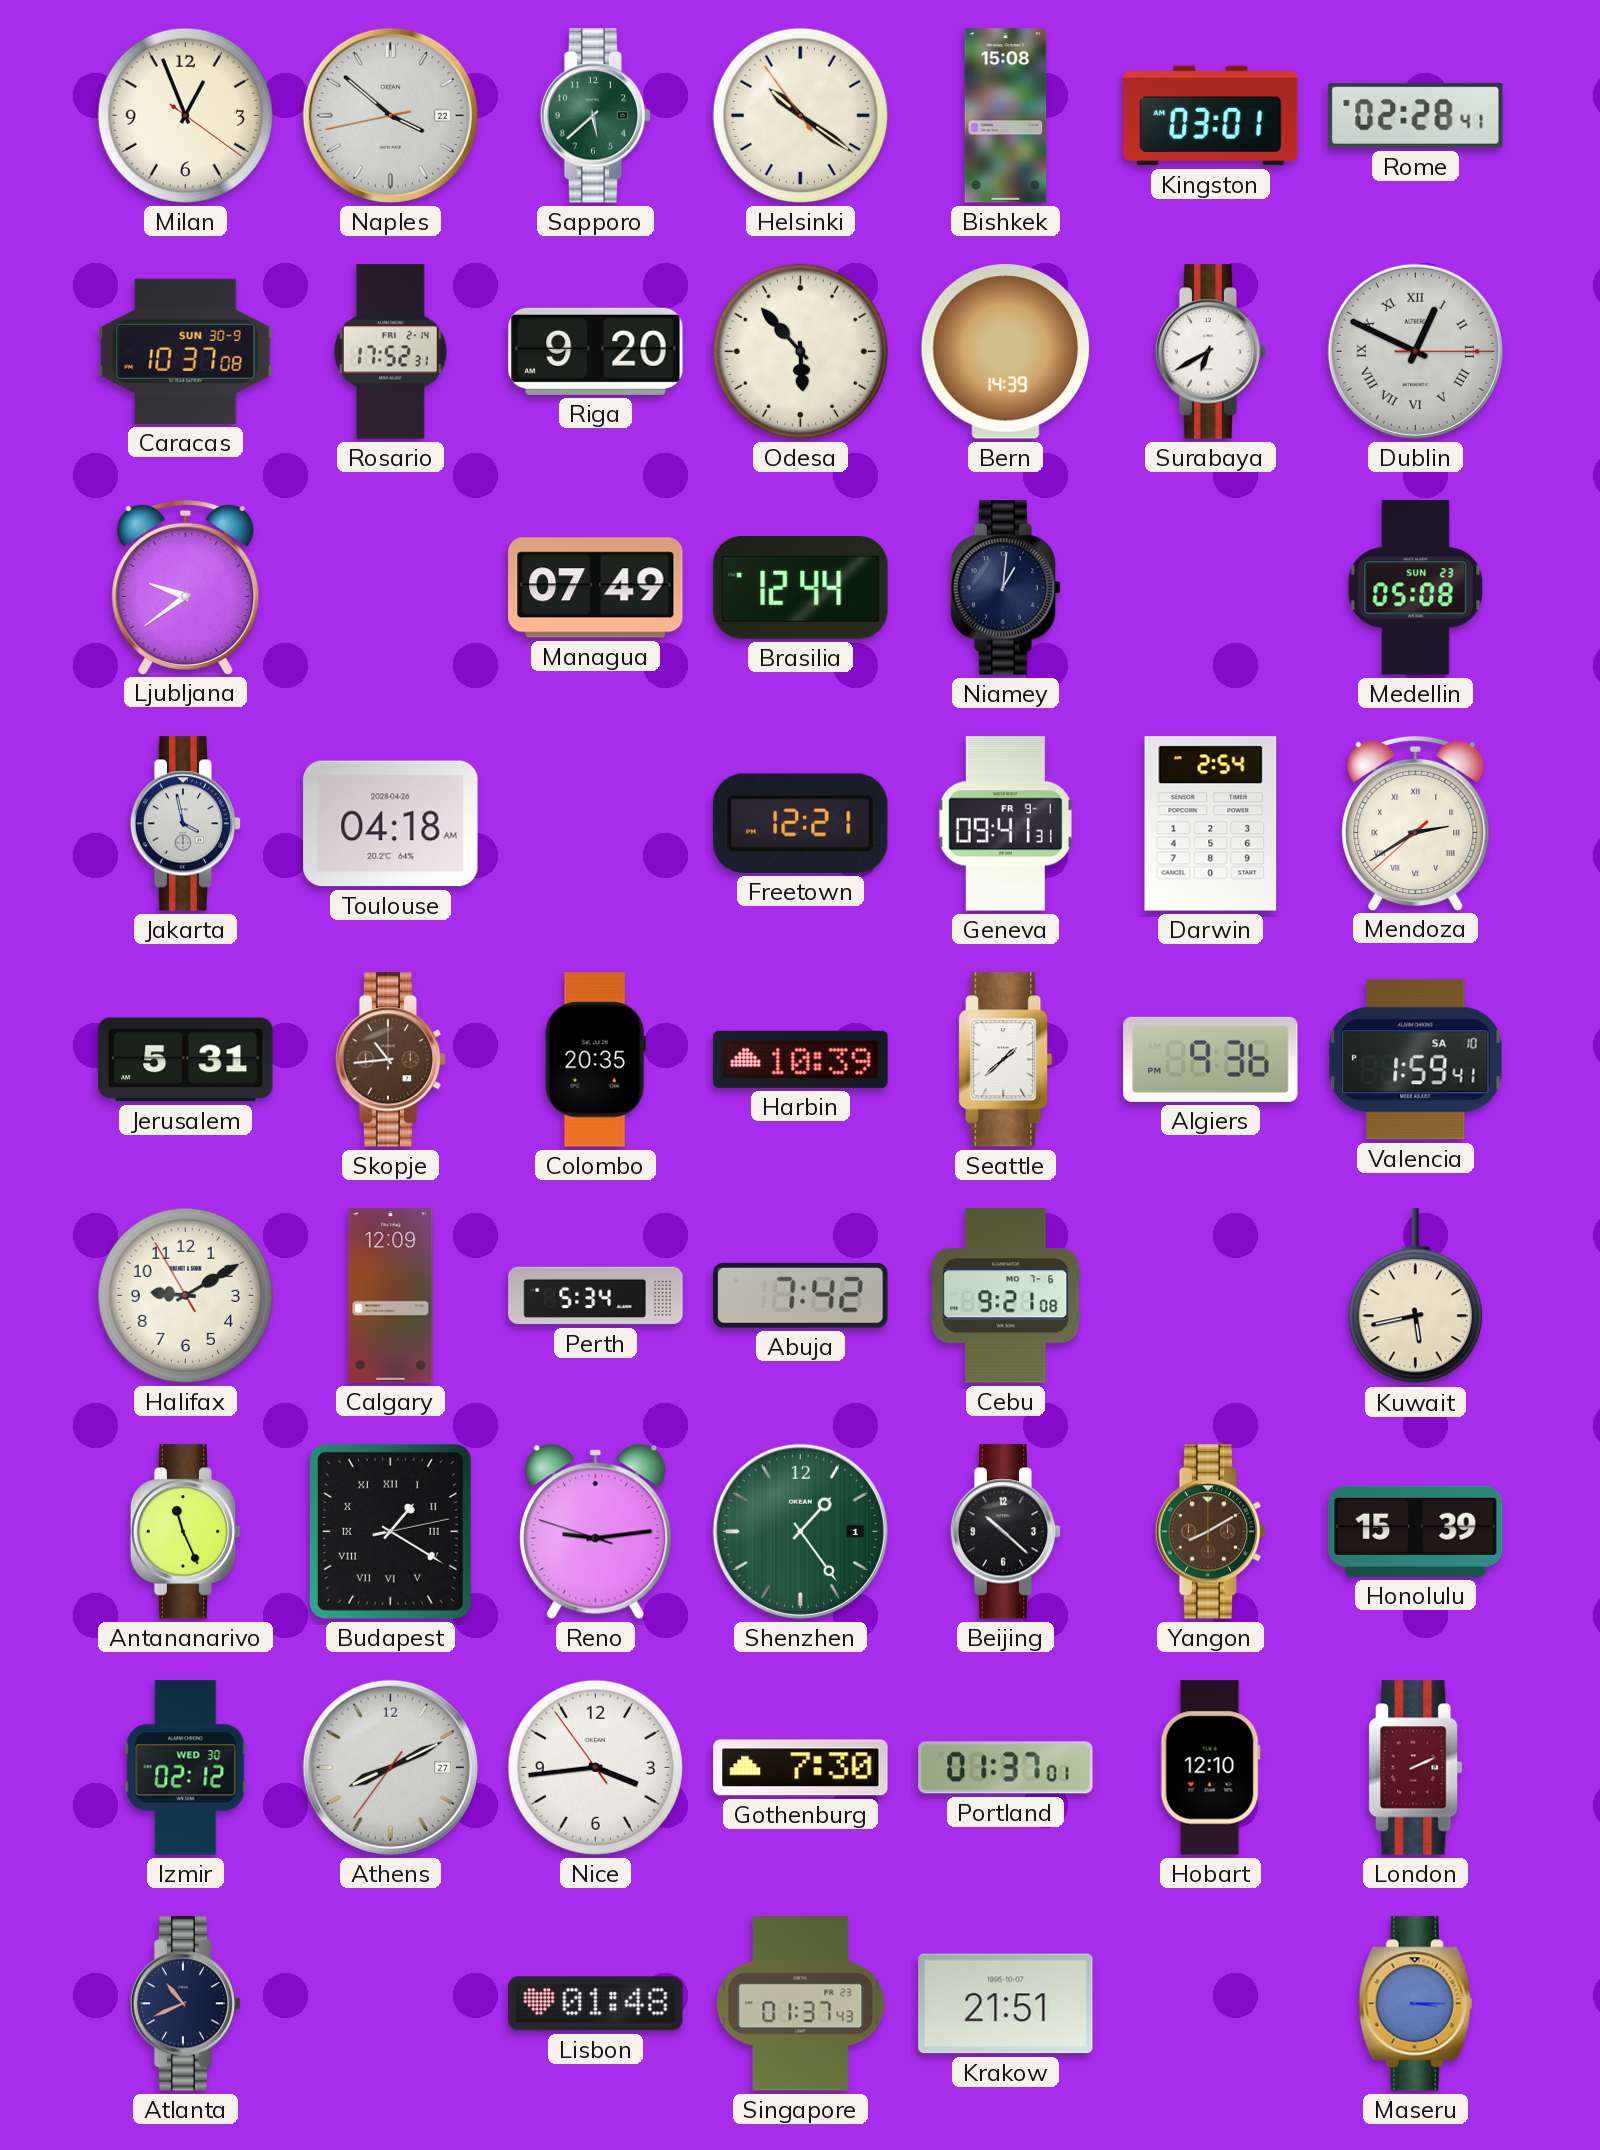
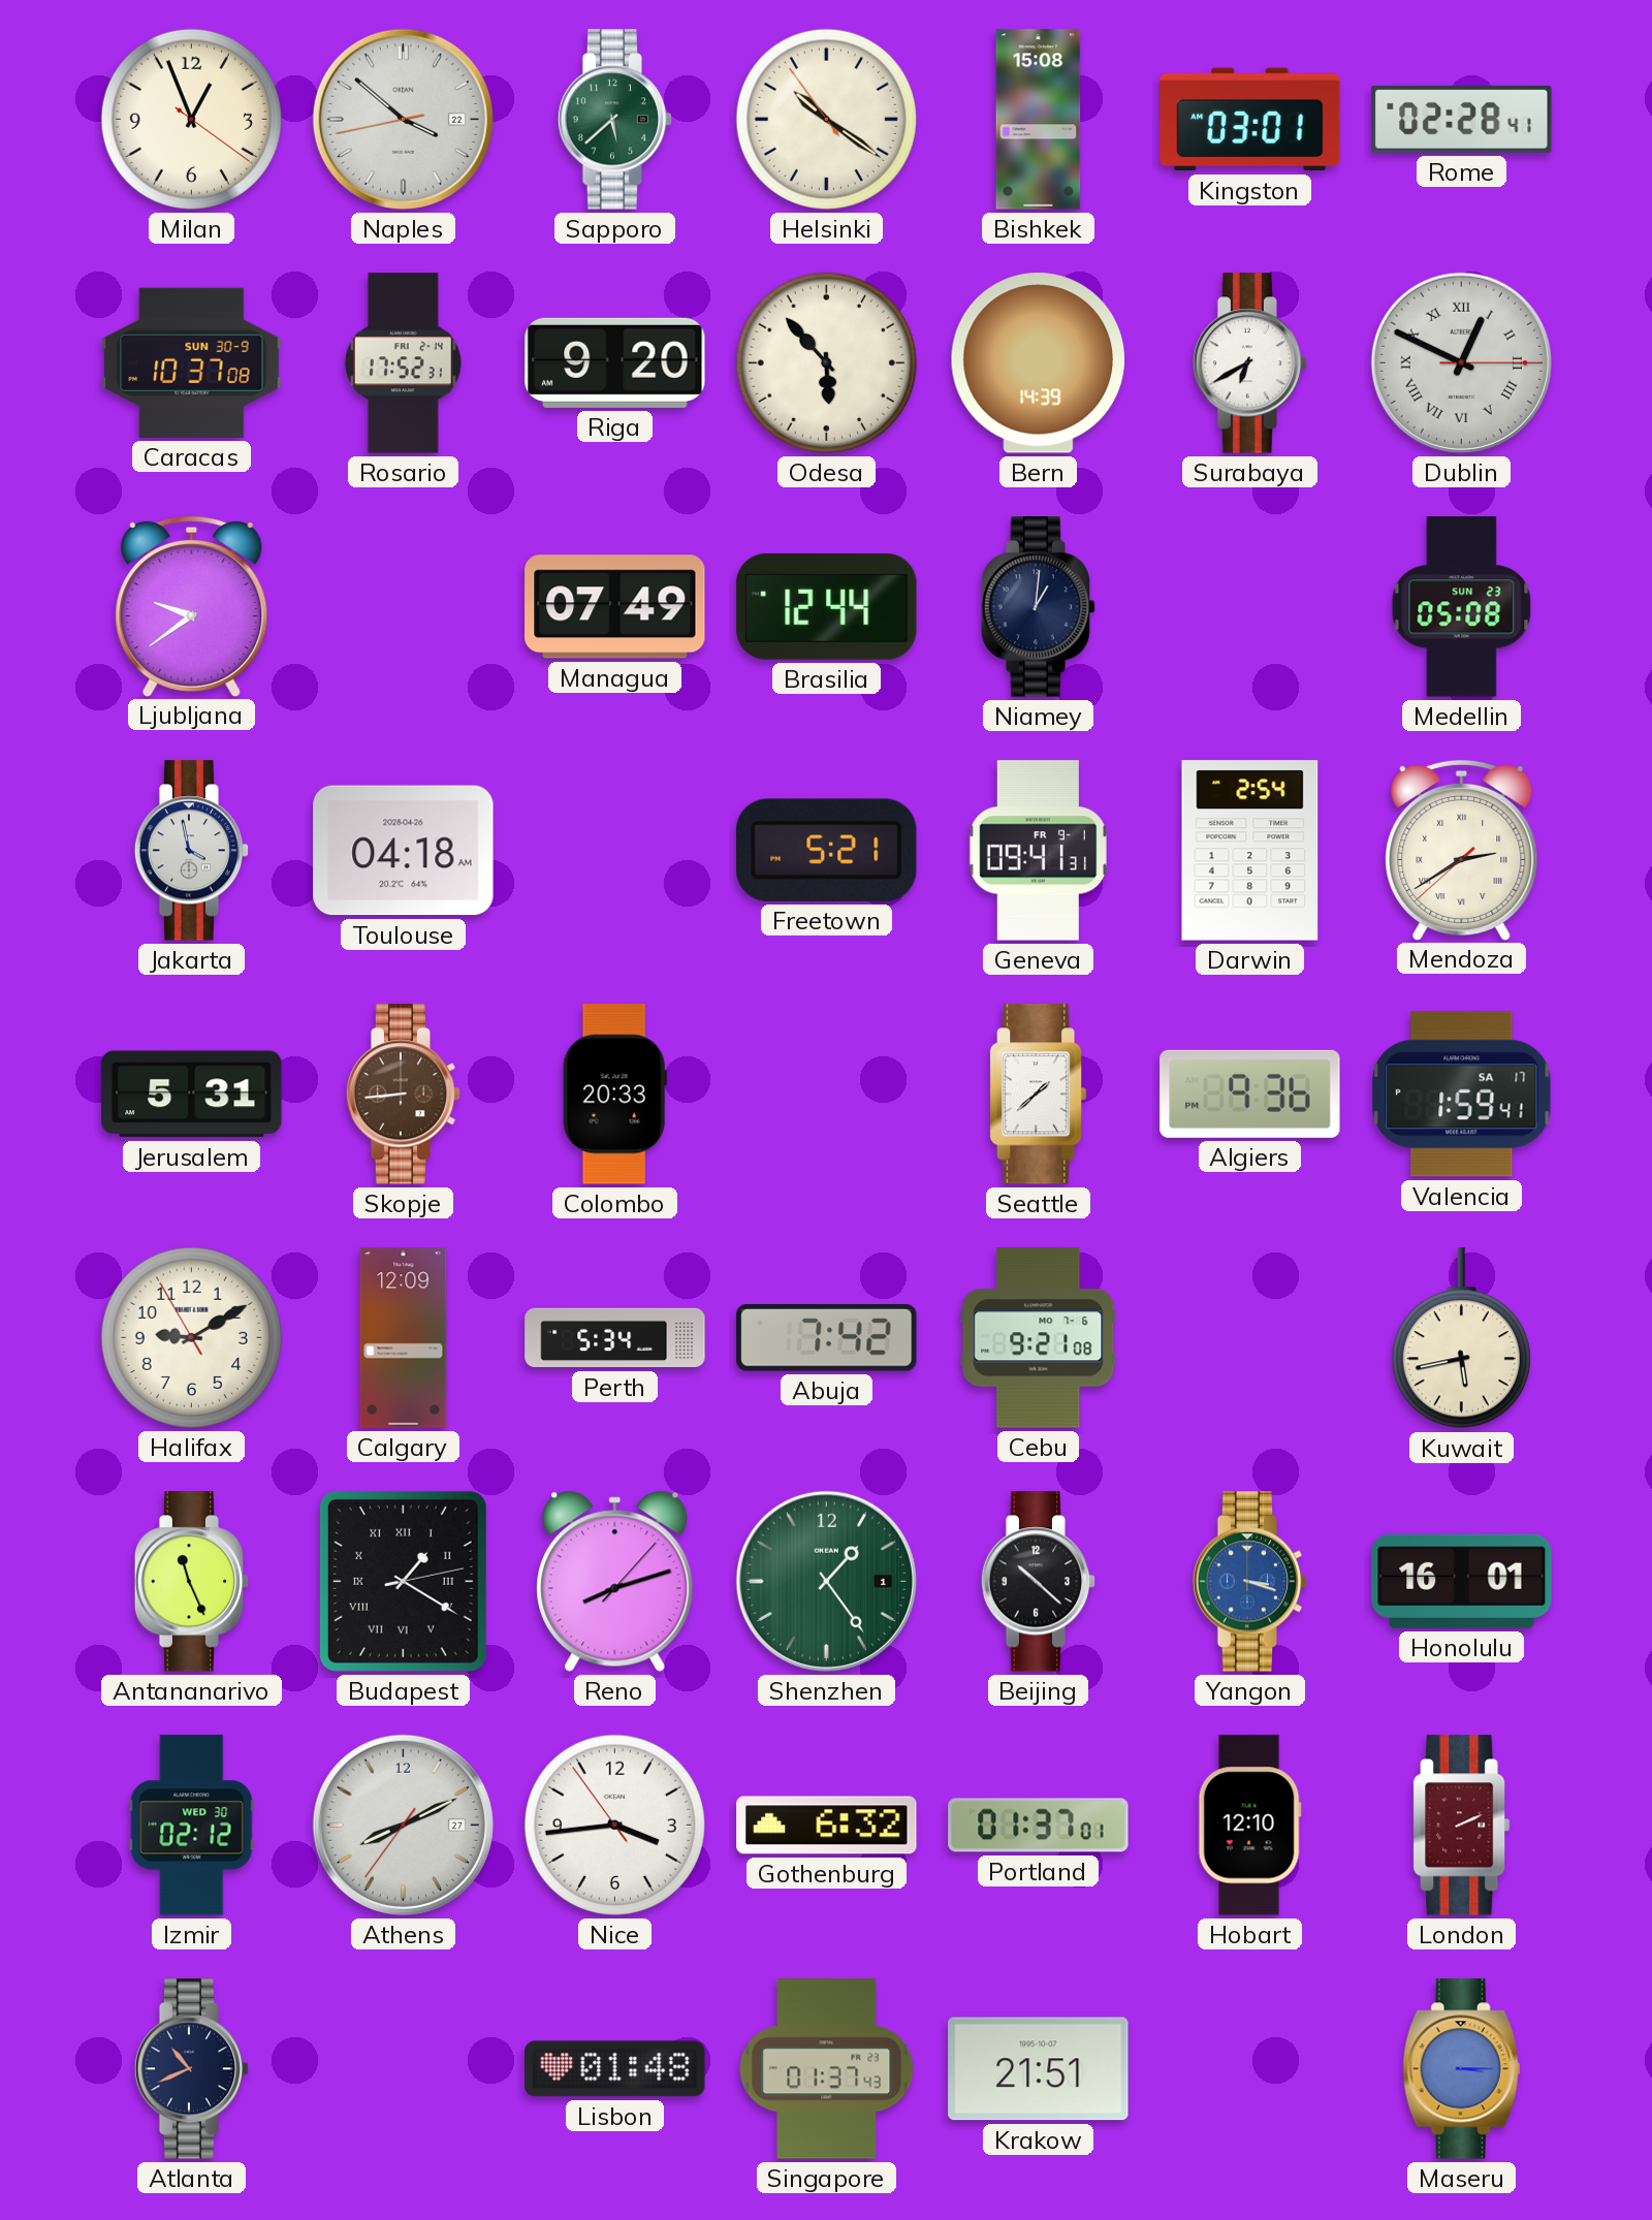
Freetown: 12:21 -> 5:21
Skopje: 10:44 -> 8:44
Colombo: 20:35 -> 20:33
Harbin: 10:39 -> none
Valencia date: SA 10 -> SA 17
Reno: 9:13 -> 8:12
Yangon: 8:10 -> 3:18
Yangon dial: brown -> blue
Honolulu: 15:39 -> 16:01
Gothenburg: 7:30 -> 6:32
